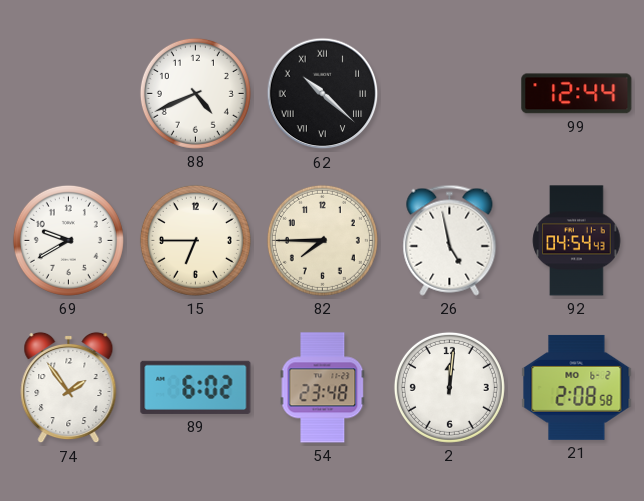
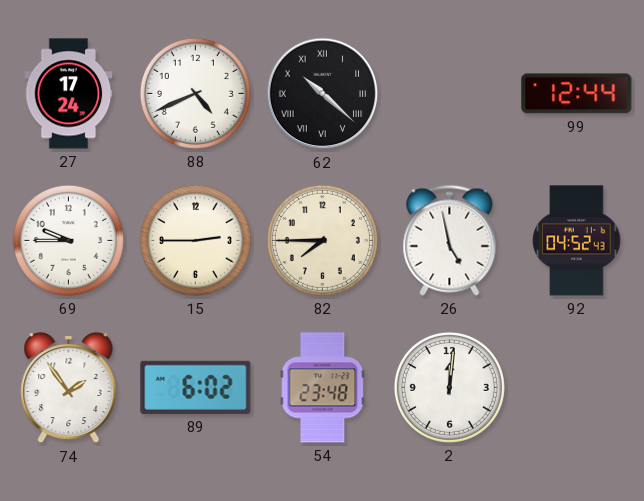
27: none -> 17:24
69: 9:40 -> 9:45
15: 6:45 -> 2:45
92: 04:54 -> 04:52
21: 2:08 -> none
